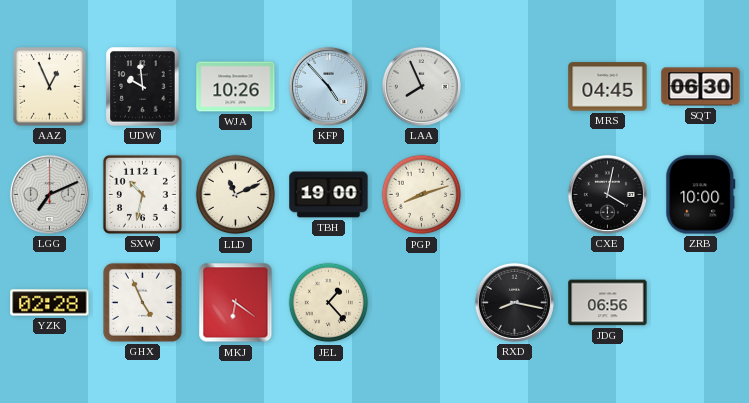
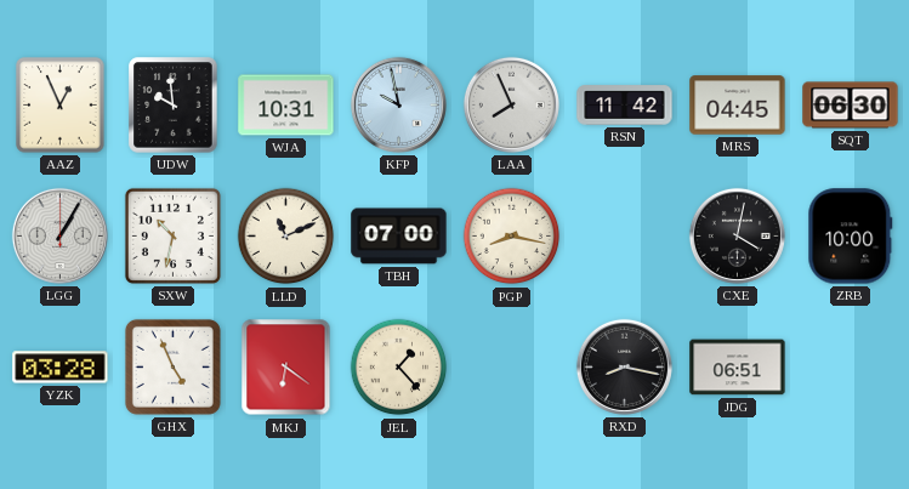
WJA: 10:26 -> 10:31
KFP: 4:53 -> 9:58
RSN: none -> 11:42
LGG: 7:11 -> 1:05
TBH: 19:00 -> 07:00
PGP: 8:12 -> 8:17
YZK: 02:28 -> 03:28
JDG: 06:56 -> 06:51
